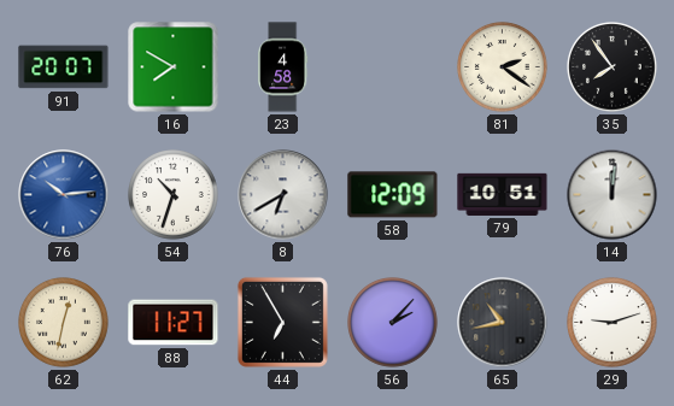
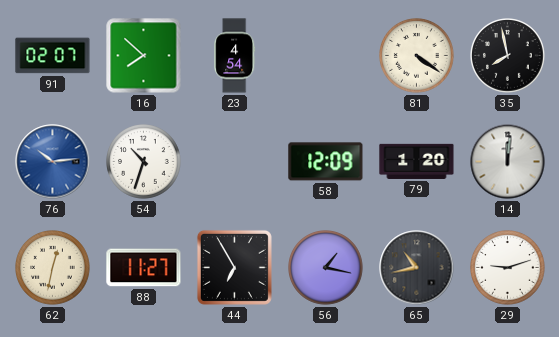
91: 20:07 -> 02:07
16: 7:50 -> 7:52
23: 4:58 -> 4:54
81: 2:21 -> 4:21
35: 7:54 -> 7:58
8: 6:40 -> none
79: 10:51 -> 1:20
56: 2:07 -> 1:17
